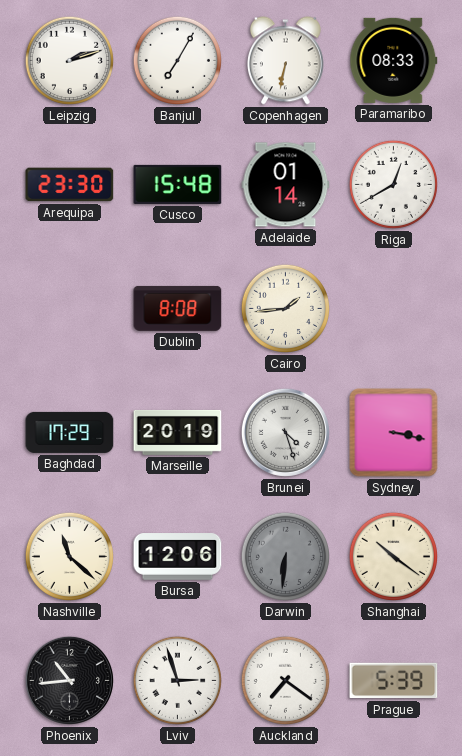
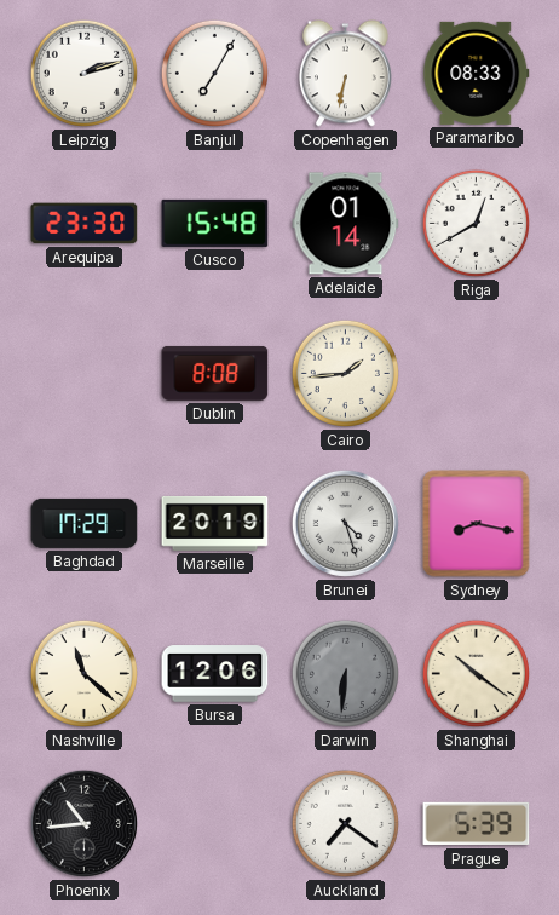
Sydney: 3:17 -> 8:17
Lviv: 2:57 -> none
